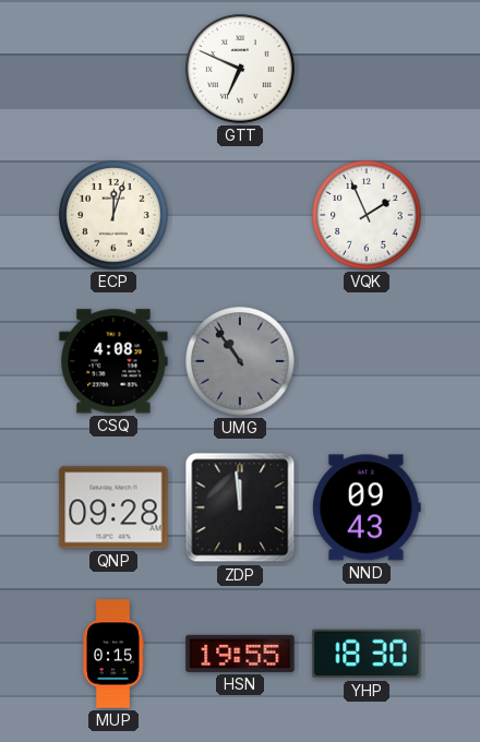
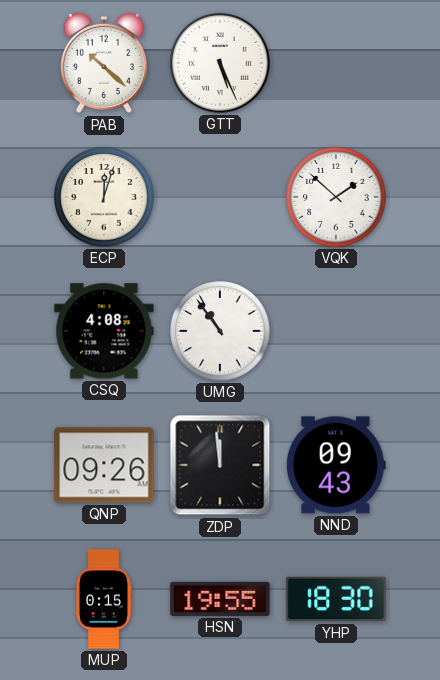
PAB: none -> 10:22
GTT: 6:49 -> 5:26
VQK: 1:56 -> 1:52
UMG dial: grey -> white
QNP: 09:28 -> 09:26
